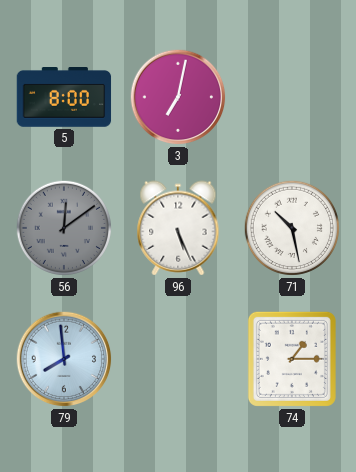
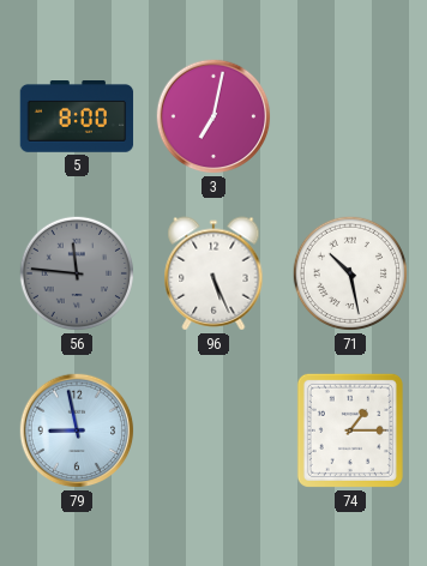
56: 12:09 -> 11:46
79: 7:59 -> 8:58
